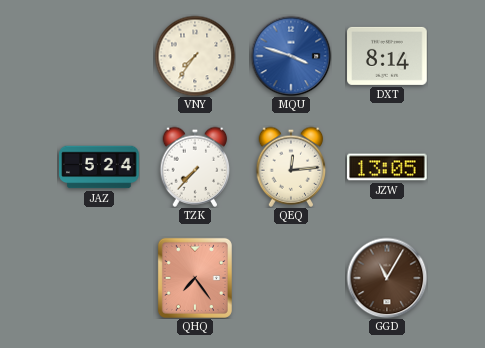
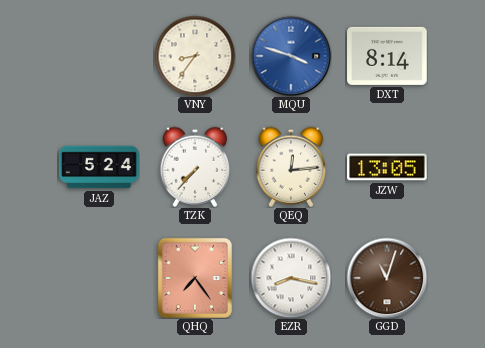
VNY: 7:36 -> 8:36
EZR: none -> 8:17
GGD: 11:05 -> 11:03
